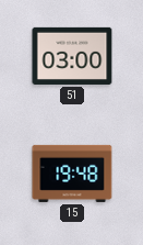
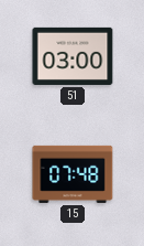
15: 19:48 -> 07:48
